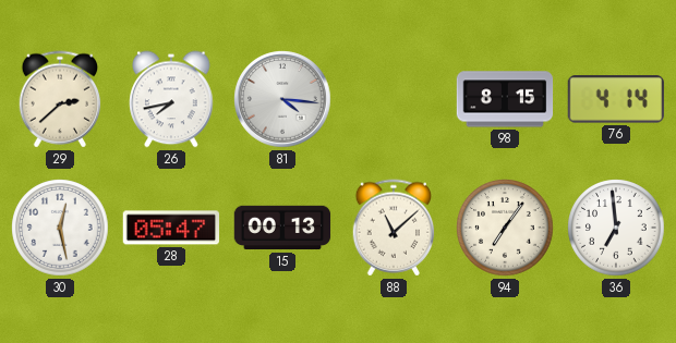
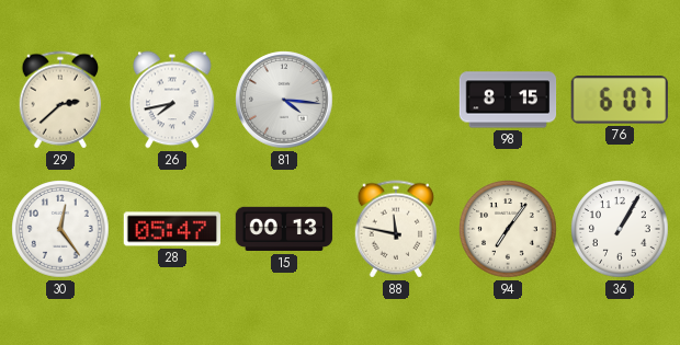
76: 4:14 -> 6:07
30: 12:28 -> 12:24
88: 11:08 -> 11:47
36: 6:59 -> 1:05
